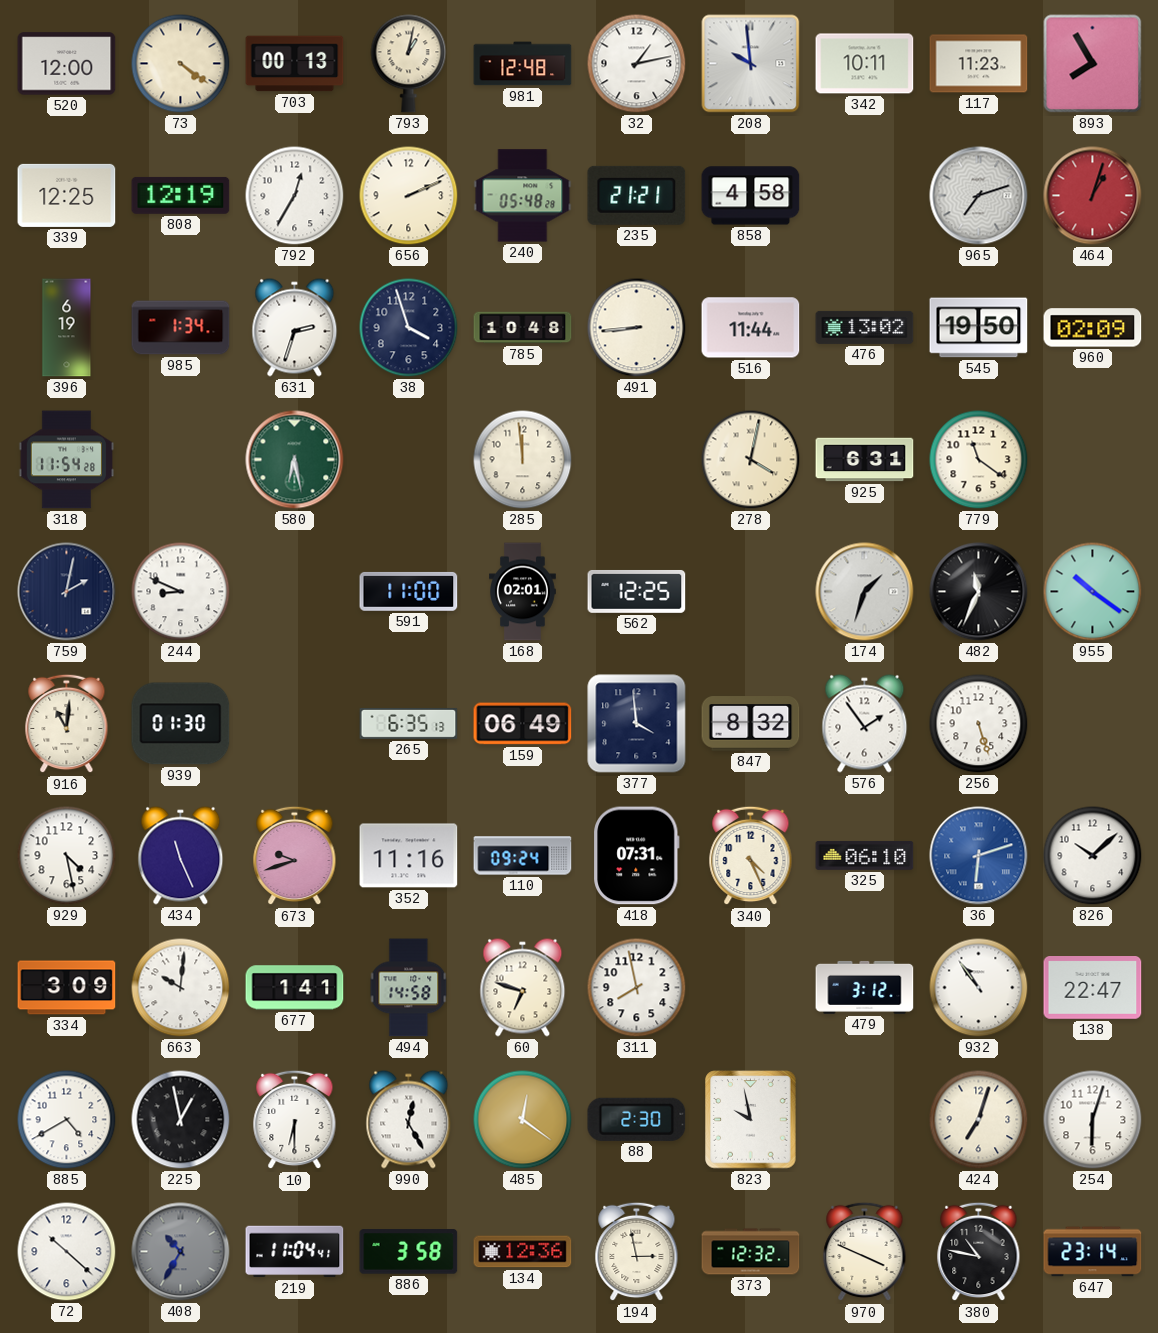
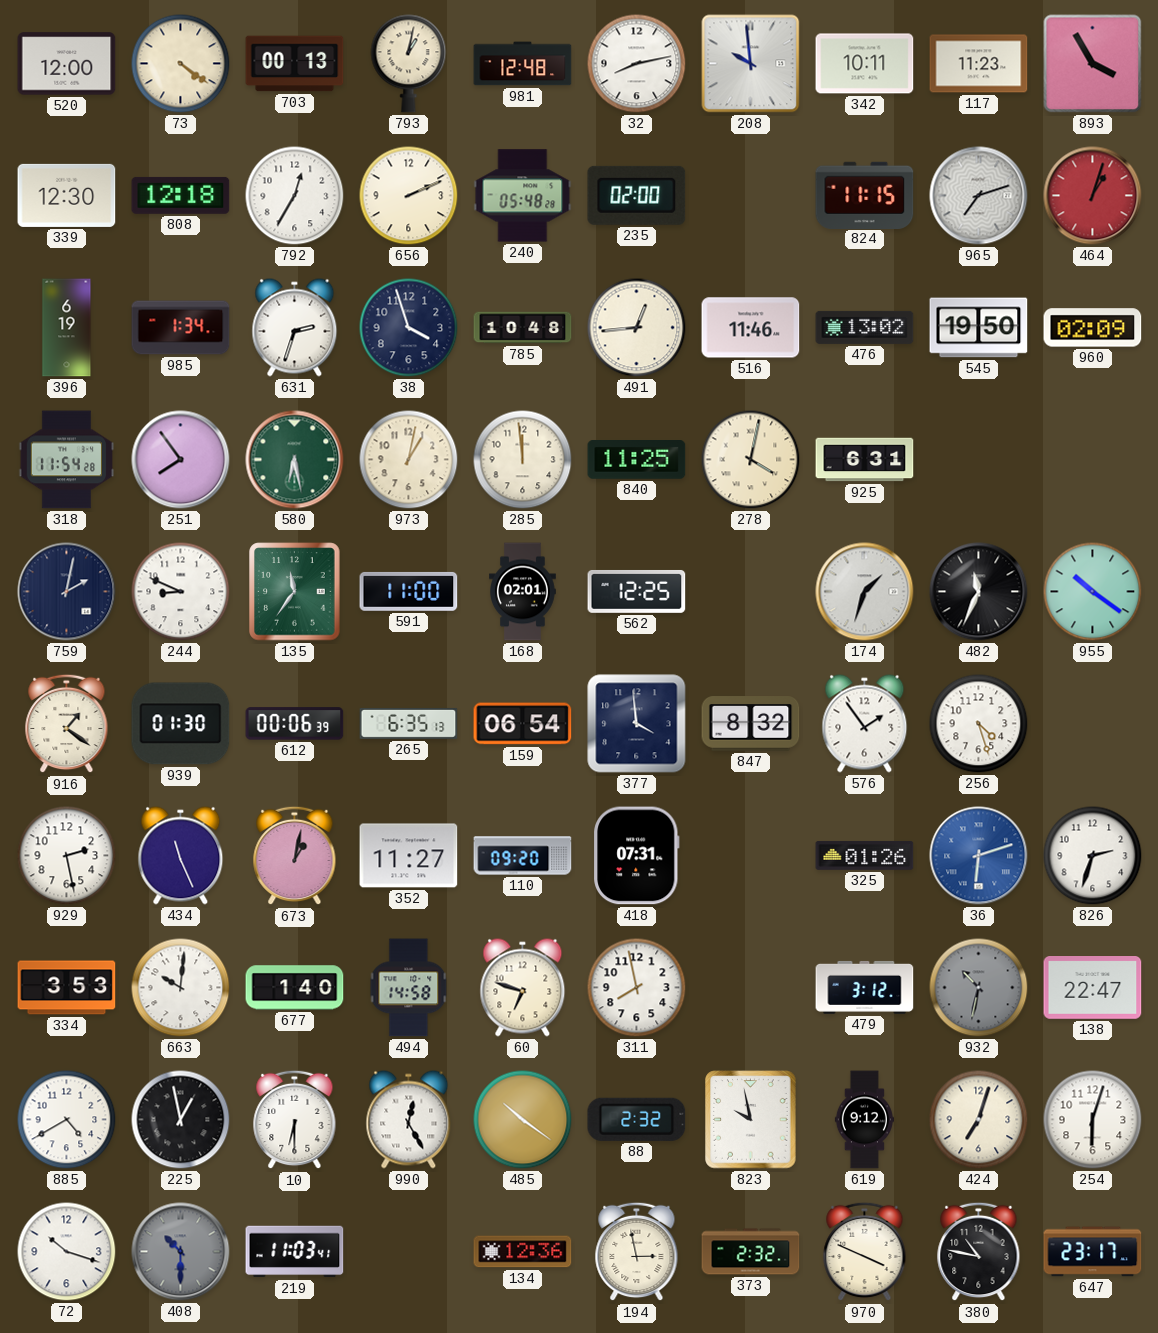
32: 1:13 -> 8:13
893: 7:55 -> 3:55
339: 12:25 -> 12:30
808: 12:19 -> 12:18
235: 21:21 -> 02:00
858: 4:58 -> none
824: none -> 11:15
491: 8:44 -> 12:44
516: 11:44 -> 11:46
251: none -> 7:54
973: none -> 1:02
840: none -> 11:25
779: 11:21 -> none
135: none -> 11:36
916: 11:01 -> 1:21
612: none -> 00:06
159: 06:49 -> 06:54
256: 5:27 -> 4:27
929: 4:28 -> 2:28
673: 9:42 -> 1:02
352: 11:16 -> 11:27
110: 09:24 -> 09:20
340: 4:26 -> none
325: 06:10 -> 01:26
826: 10:08 -> 2:33
334: 3:09 -> 3:53
677: 1:41 -> 1:40
932: 10:54 -> 10:32
932 dial: white -> grey
485: 12:21 -> 10:21
88: 2:30 -> 2:32
619: none -> 9:12
72: 10:22 -> 10:18
408: 10:35 -> 10:30
219: 11:04 -> 11:03
886: 3:58 -> none
373: 12:32 -> 2:32
647: 23:14 -> 23:17
